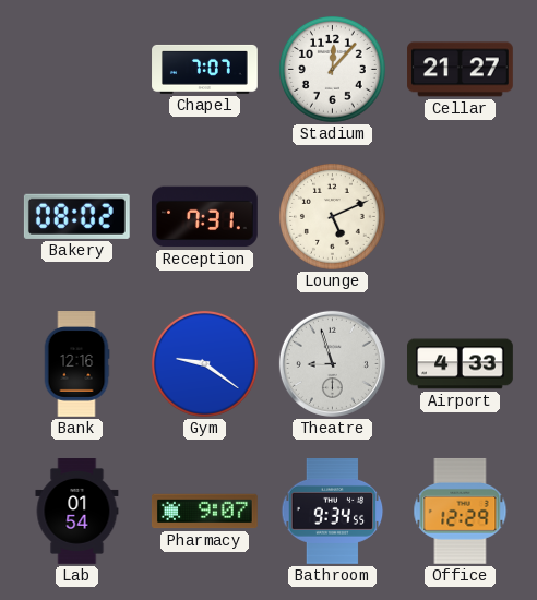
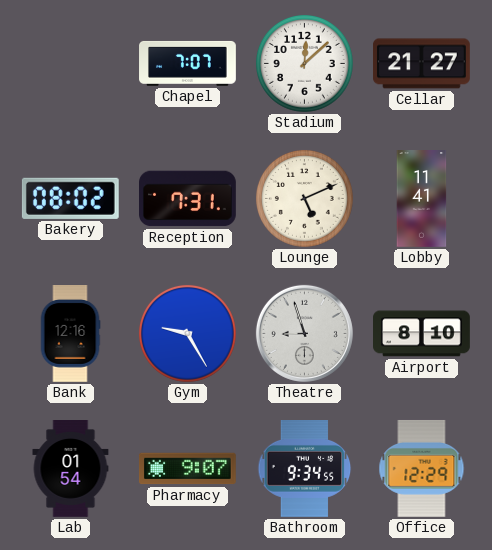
Stadium: 12:07 -> 12:08
Lobby: none -> 11:41
Gym: 9:21 -> 9:25
Airport: 4:33 -> 8:10
